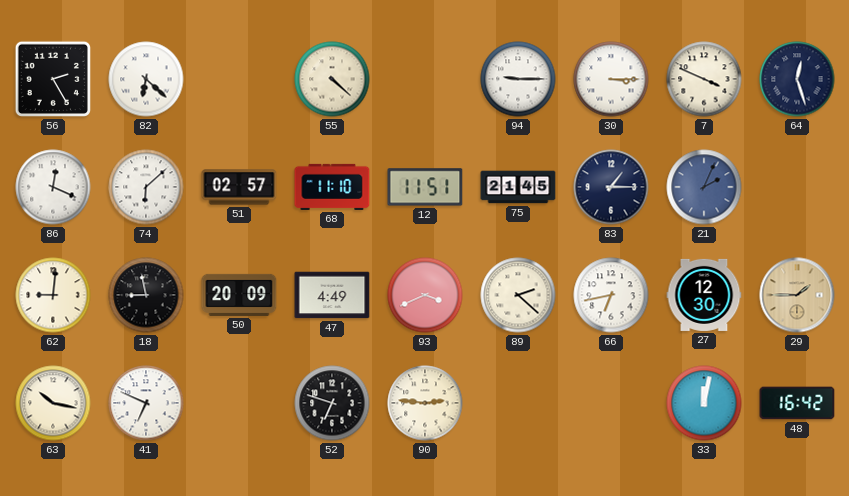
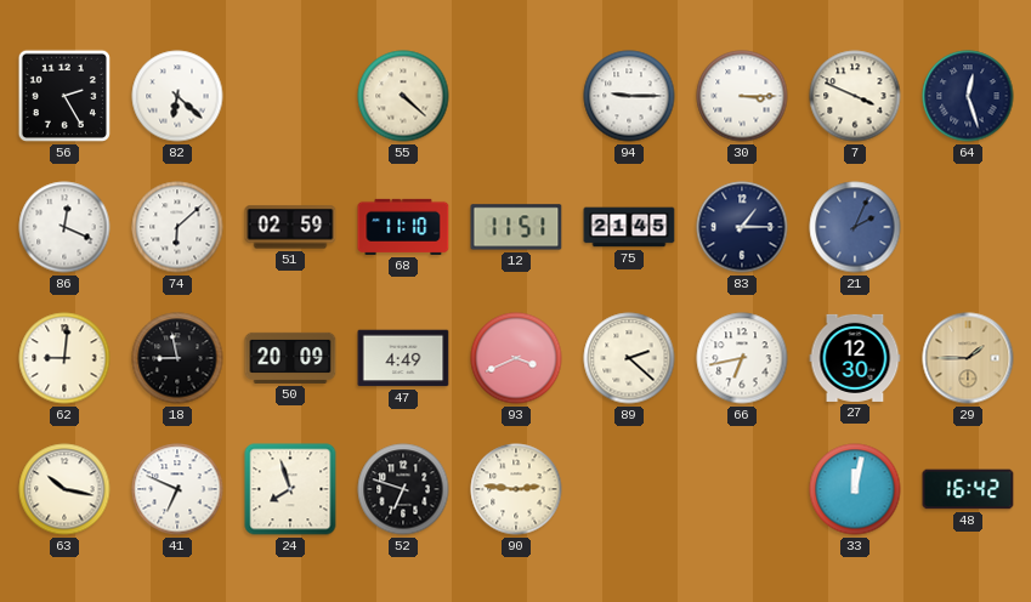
51: 02:57 -> 02:59
24: none -> 7:57
